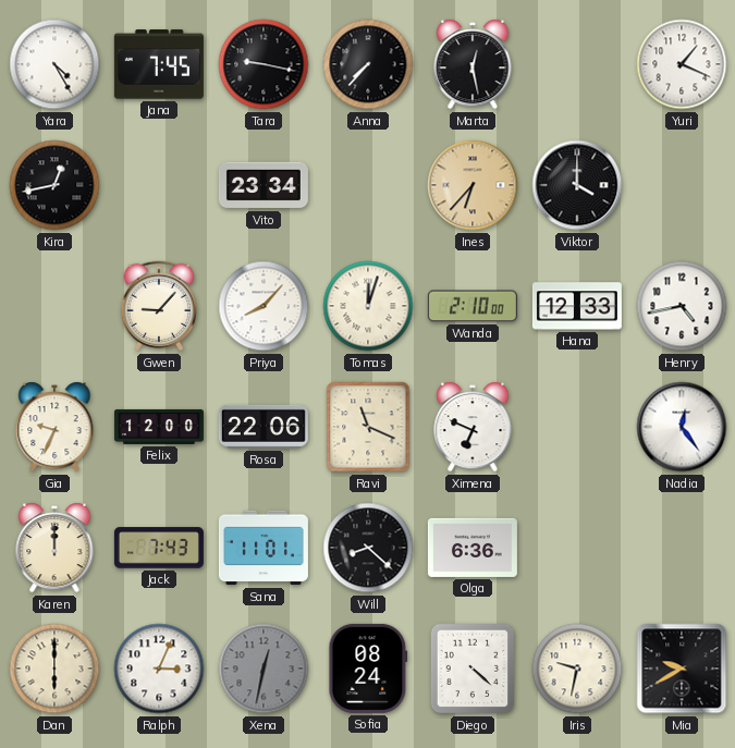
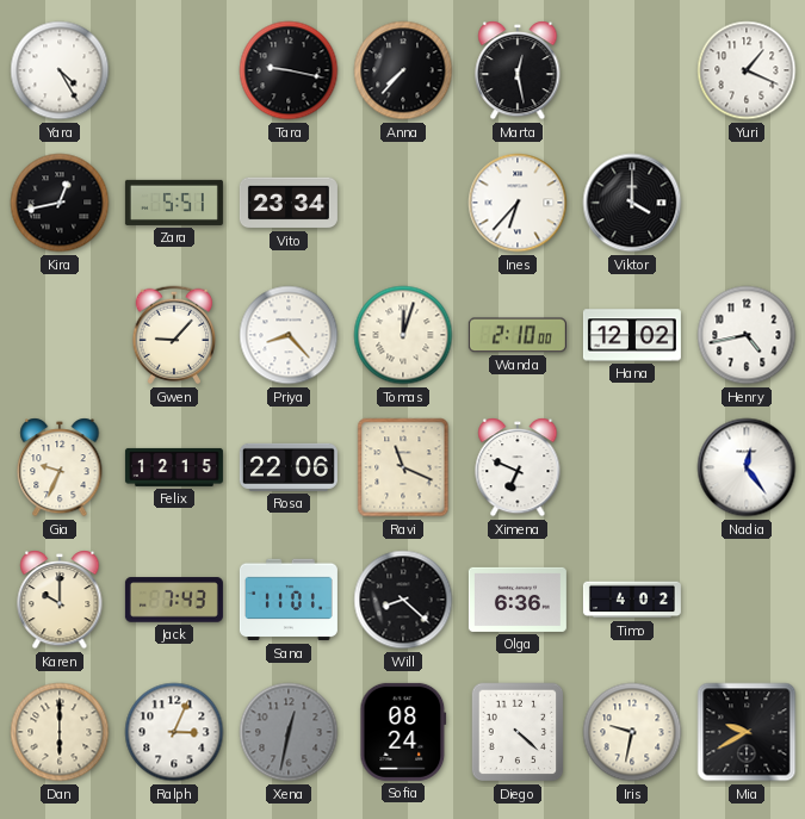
Jana: 7:45 -> none
Zara: none -> 5:51
Ines dial: champagne -> white
Priya: 8:07 -> 8:23
Hana: 12:33 -> 12:02
Felix: 12:00 -> 12:15
Karen: 12:00 -> 10:00
Timo: none -> 4:02
